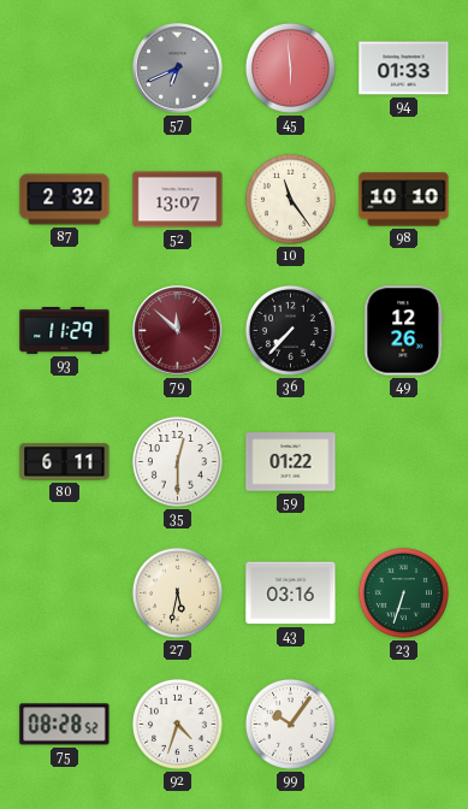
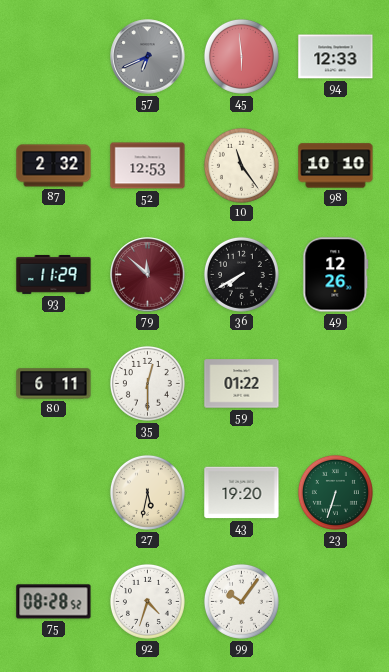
94: 01:33 -> 12:33
52: 13:07 -> 12:53
36: 7:37 -> 7:40
43: 03:16 -> 19:20
